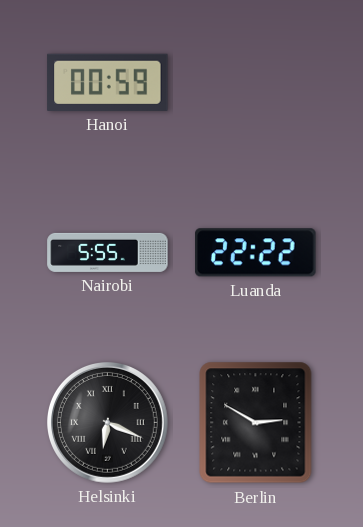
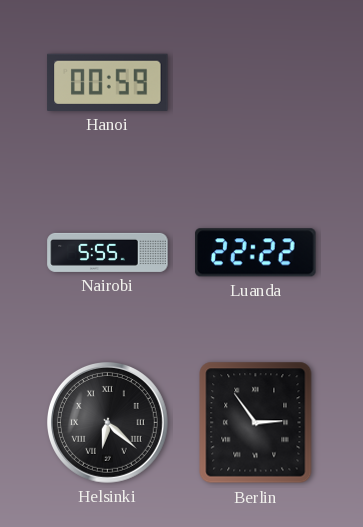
Helsinki: 6:19 -> 6:22
Berlin: 2:50 -> 2:54
